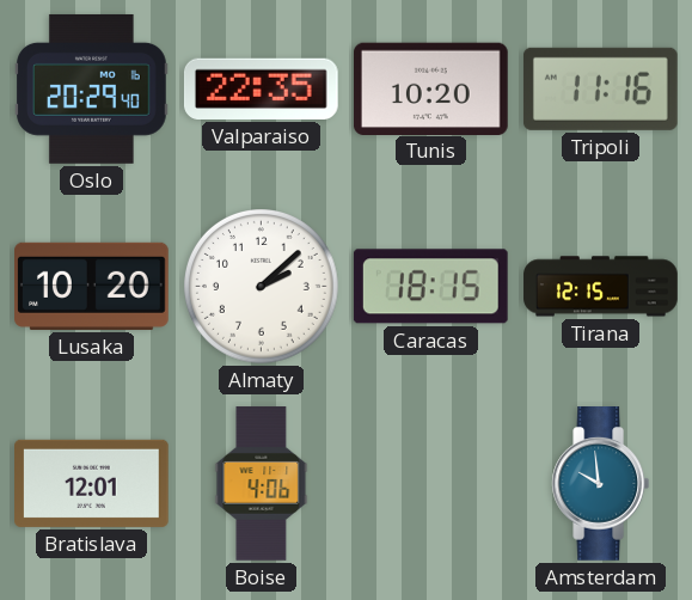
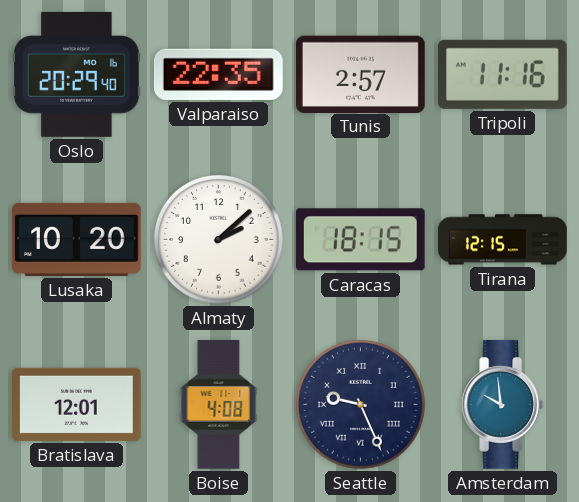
Tunis: 10:20 -> 2:57
Boise: 4:06 -> 4:08
Seattle: none -> 9:26
